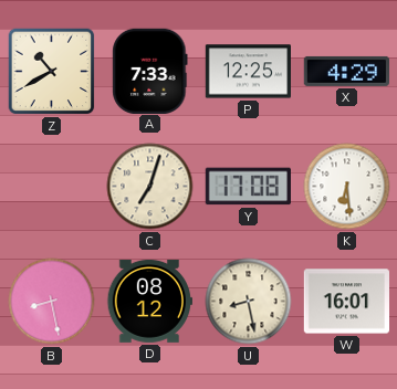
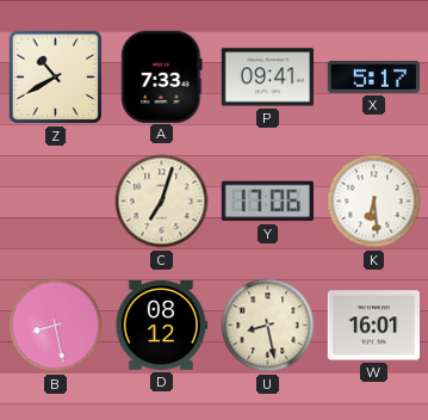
P: 12:25 -> 09:41
X: 4:29 -> 5:17
Y: 17:08 -> 17:06
